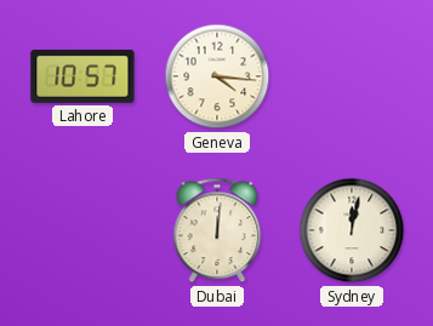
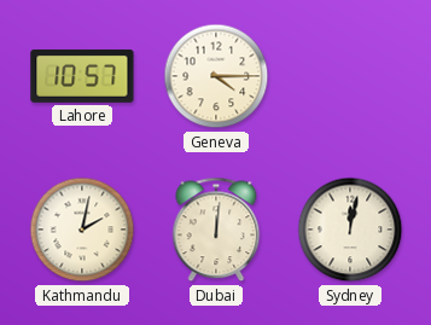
Geneva: 4:16 -> 4:15
Kathmandu: none -> 2:02
